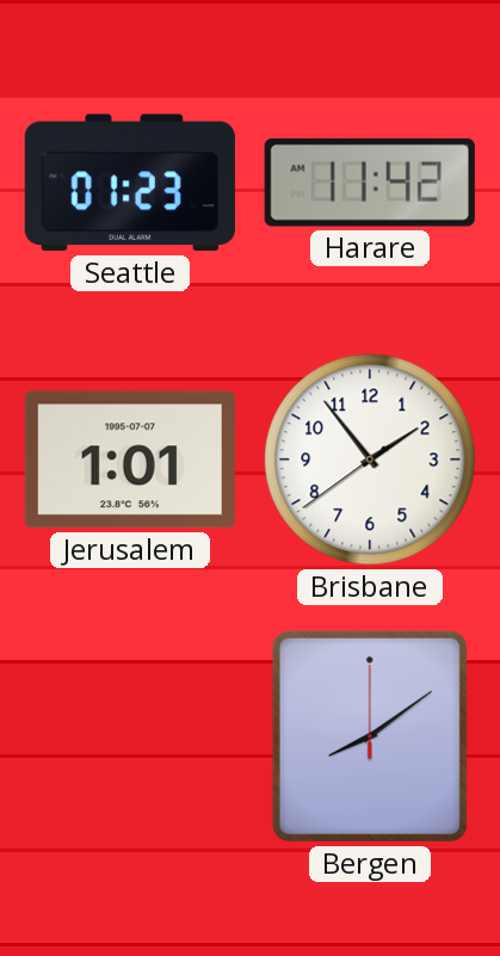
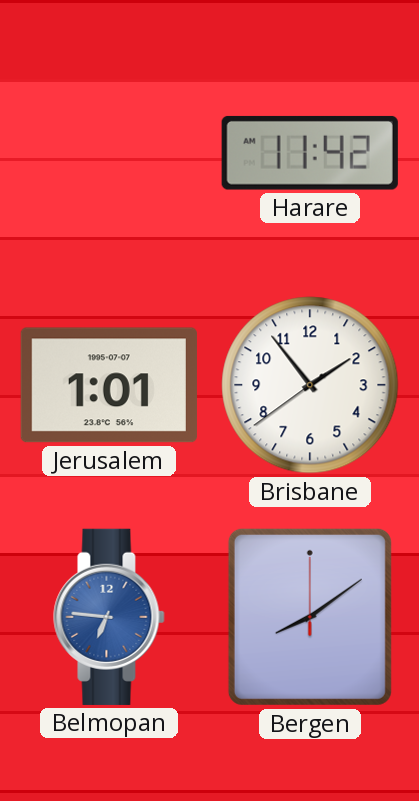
Seattle: 01:23 -> none
Belmopan: none -> 6:46
